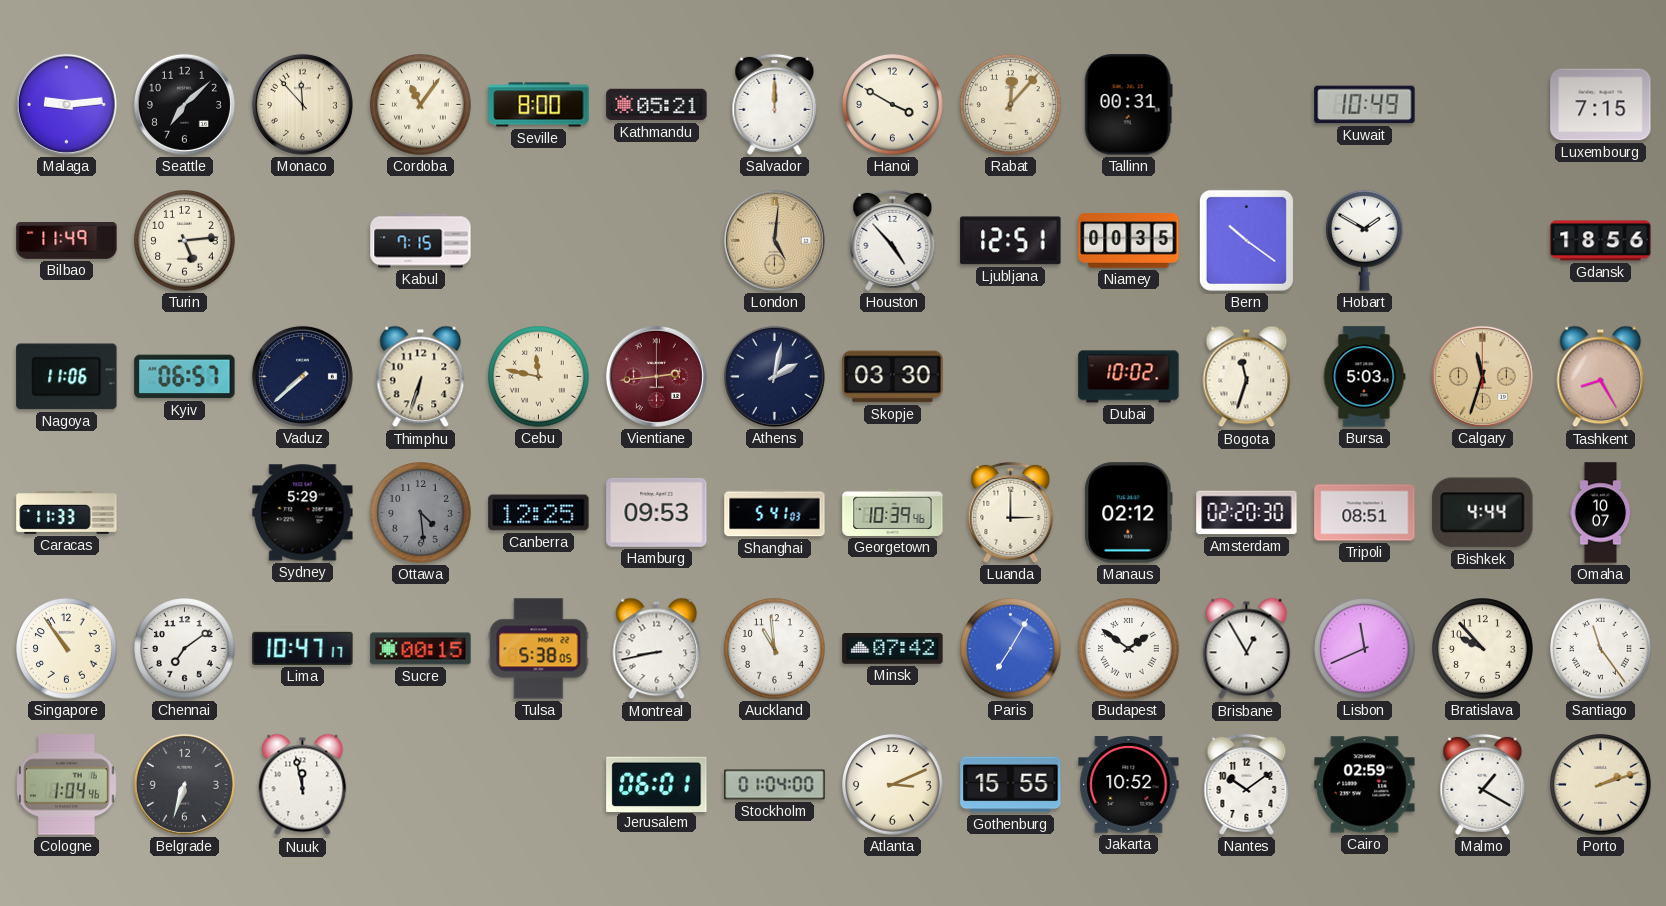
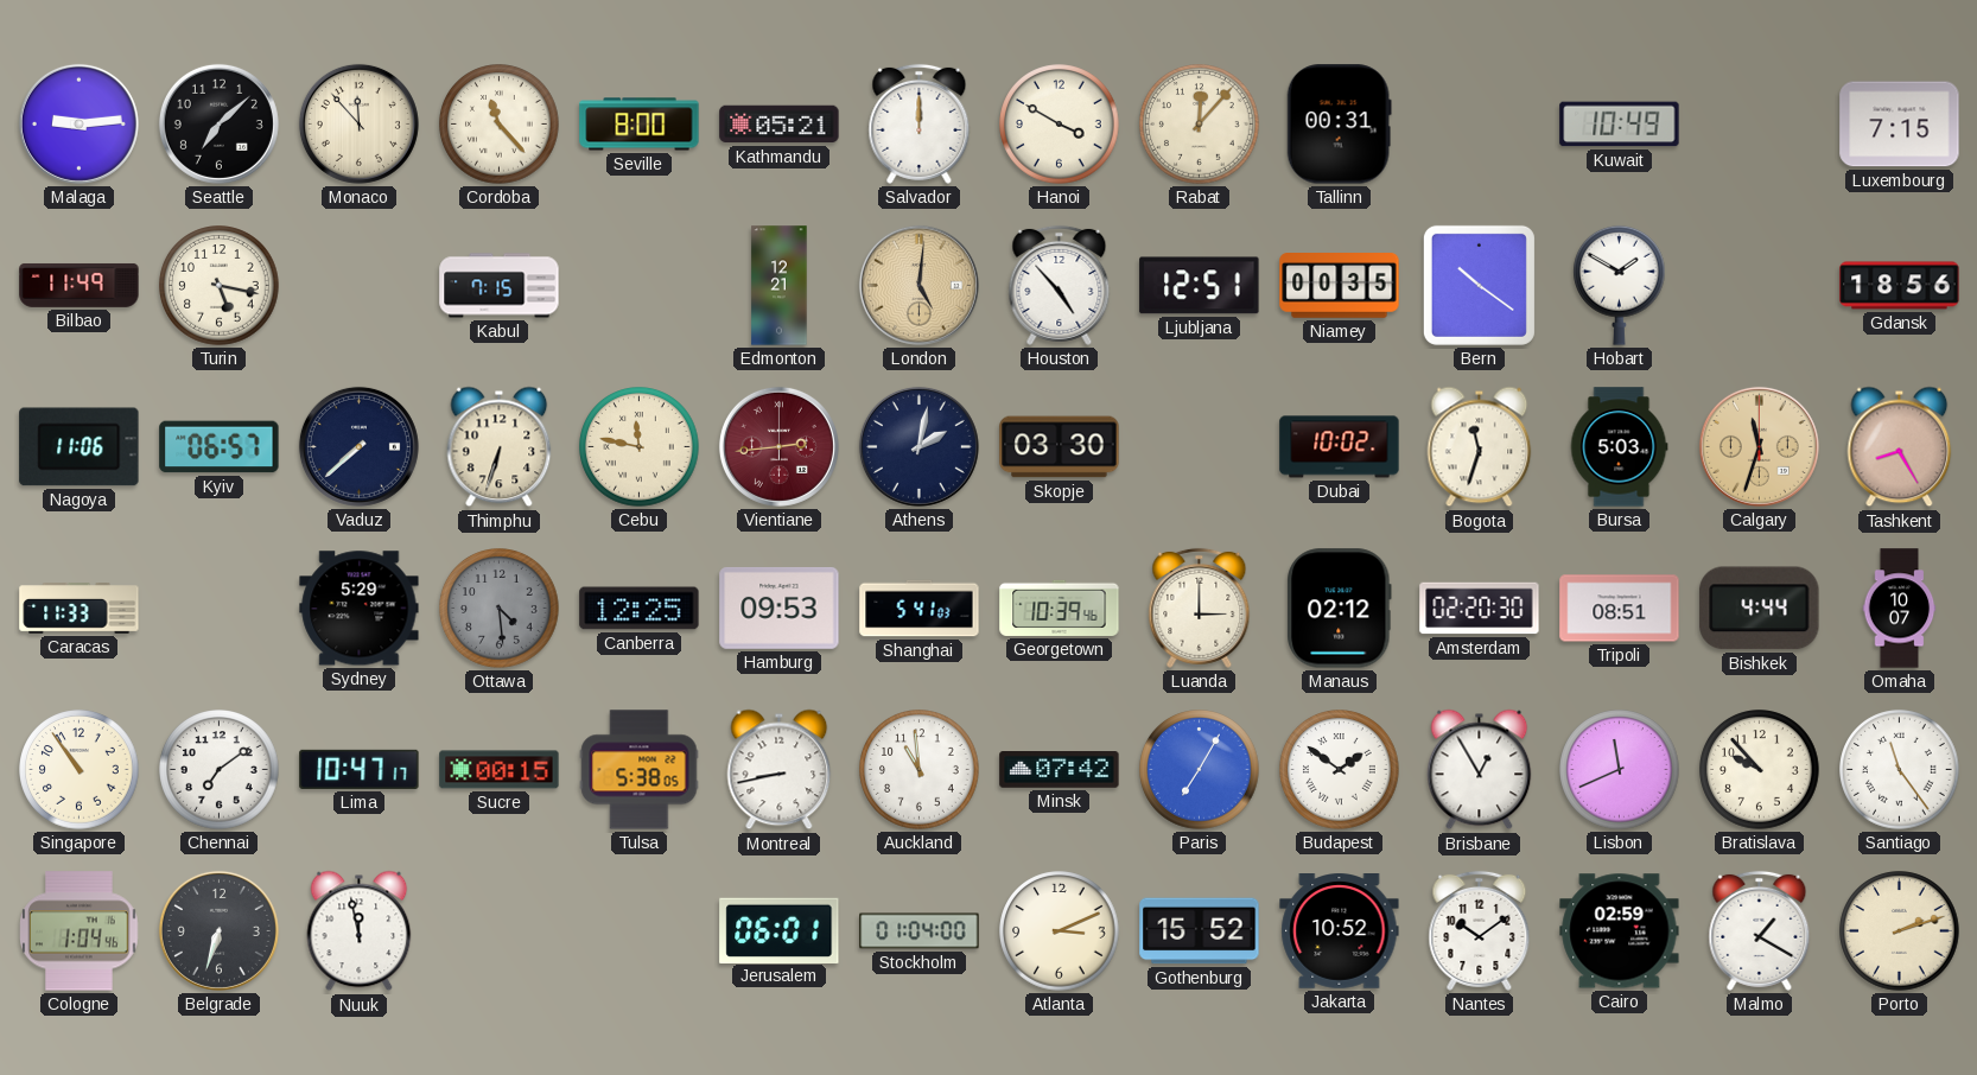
Cordoba: 11:06 -> 11:23
Turin: 5:14 -> 5:17
Edmonton: none -> 12:21
Gothenburg: 15:55 -> 15:52
